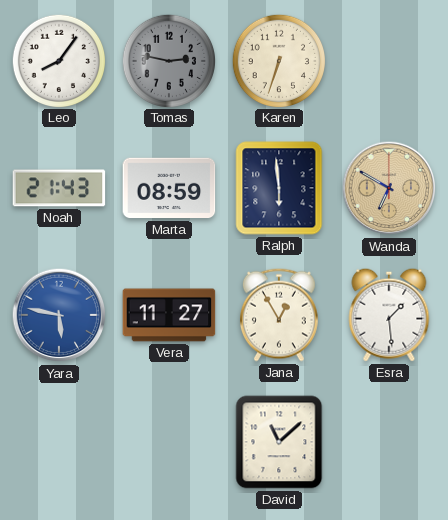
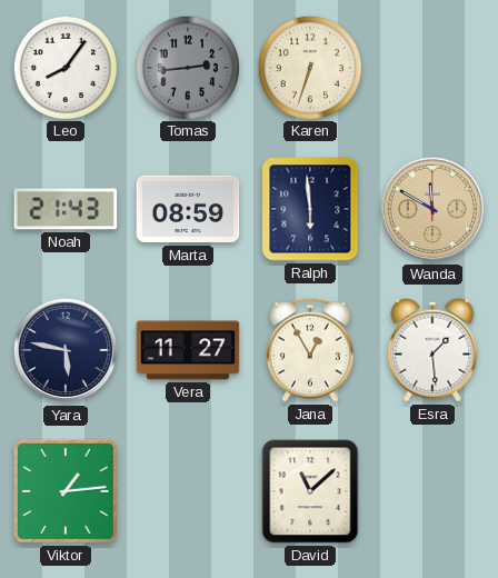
Tomas: 2:47 -> 2:44
Wanda: 6:50 -> 11:50
Yara dial: blue -> navy
Viktor: none -> 1:14
